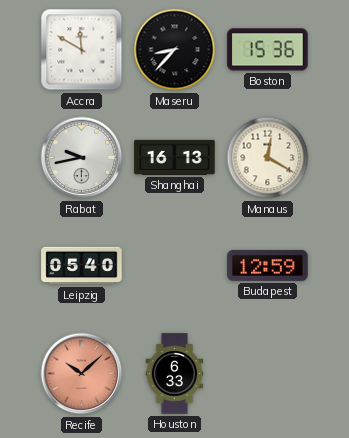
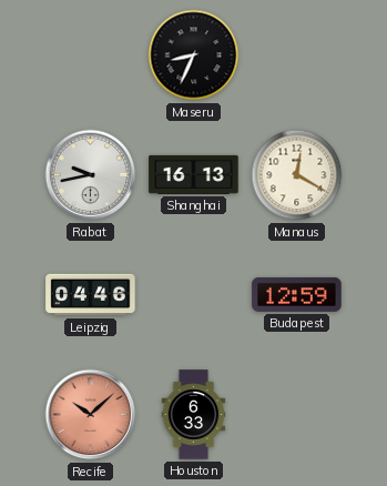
Accra: 11:50 -> none
Maseru: 8:37 -> 8:34
Boston: 15:36 -> none
Leipzig: 05:40 -> 04:46
